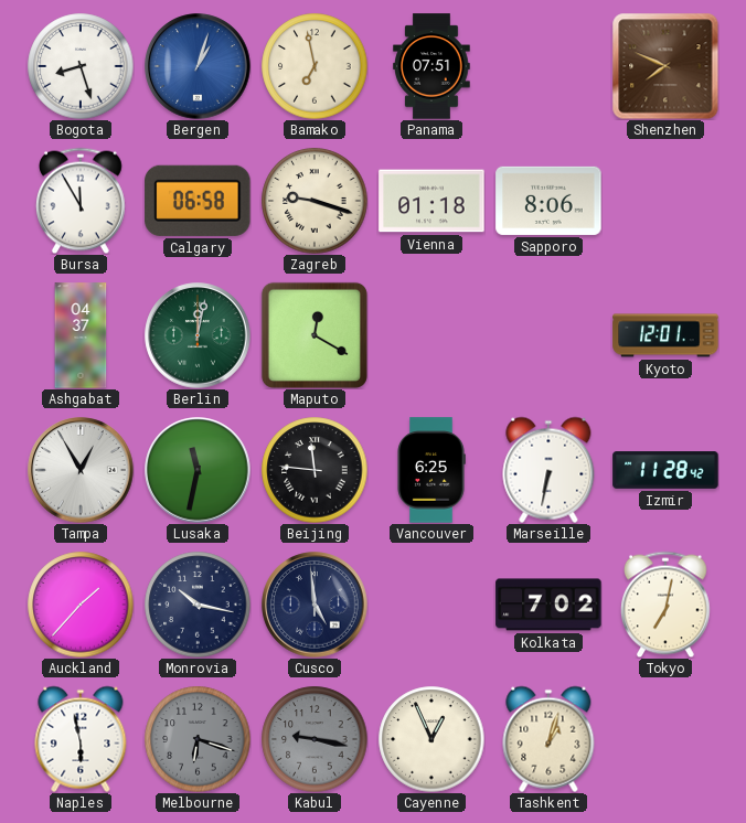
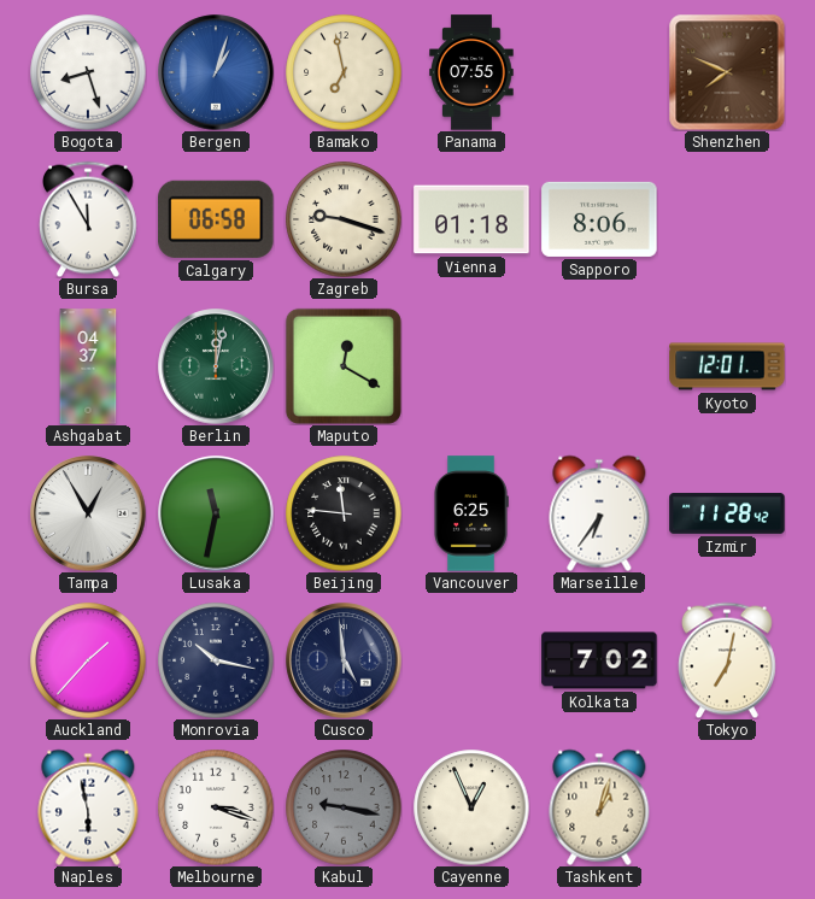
Panama: 07:51 -> 07:55
Marseille: 6:32 -> 6:36
Melbourne: 6:18 -> 3:18
Melbourne dial: grey -> white
